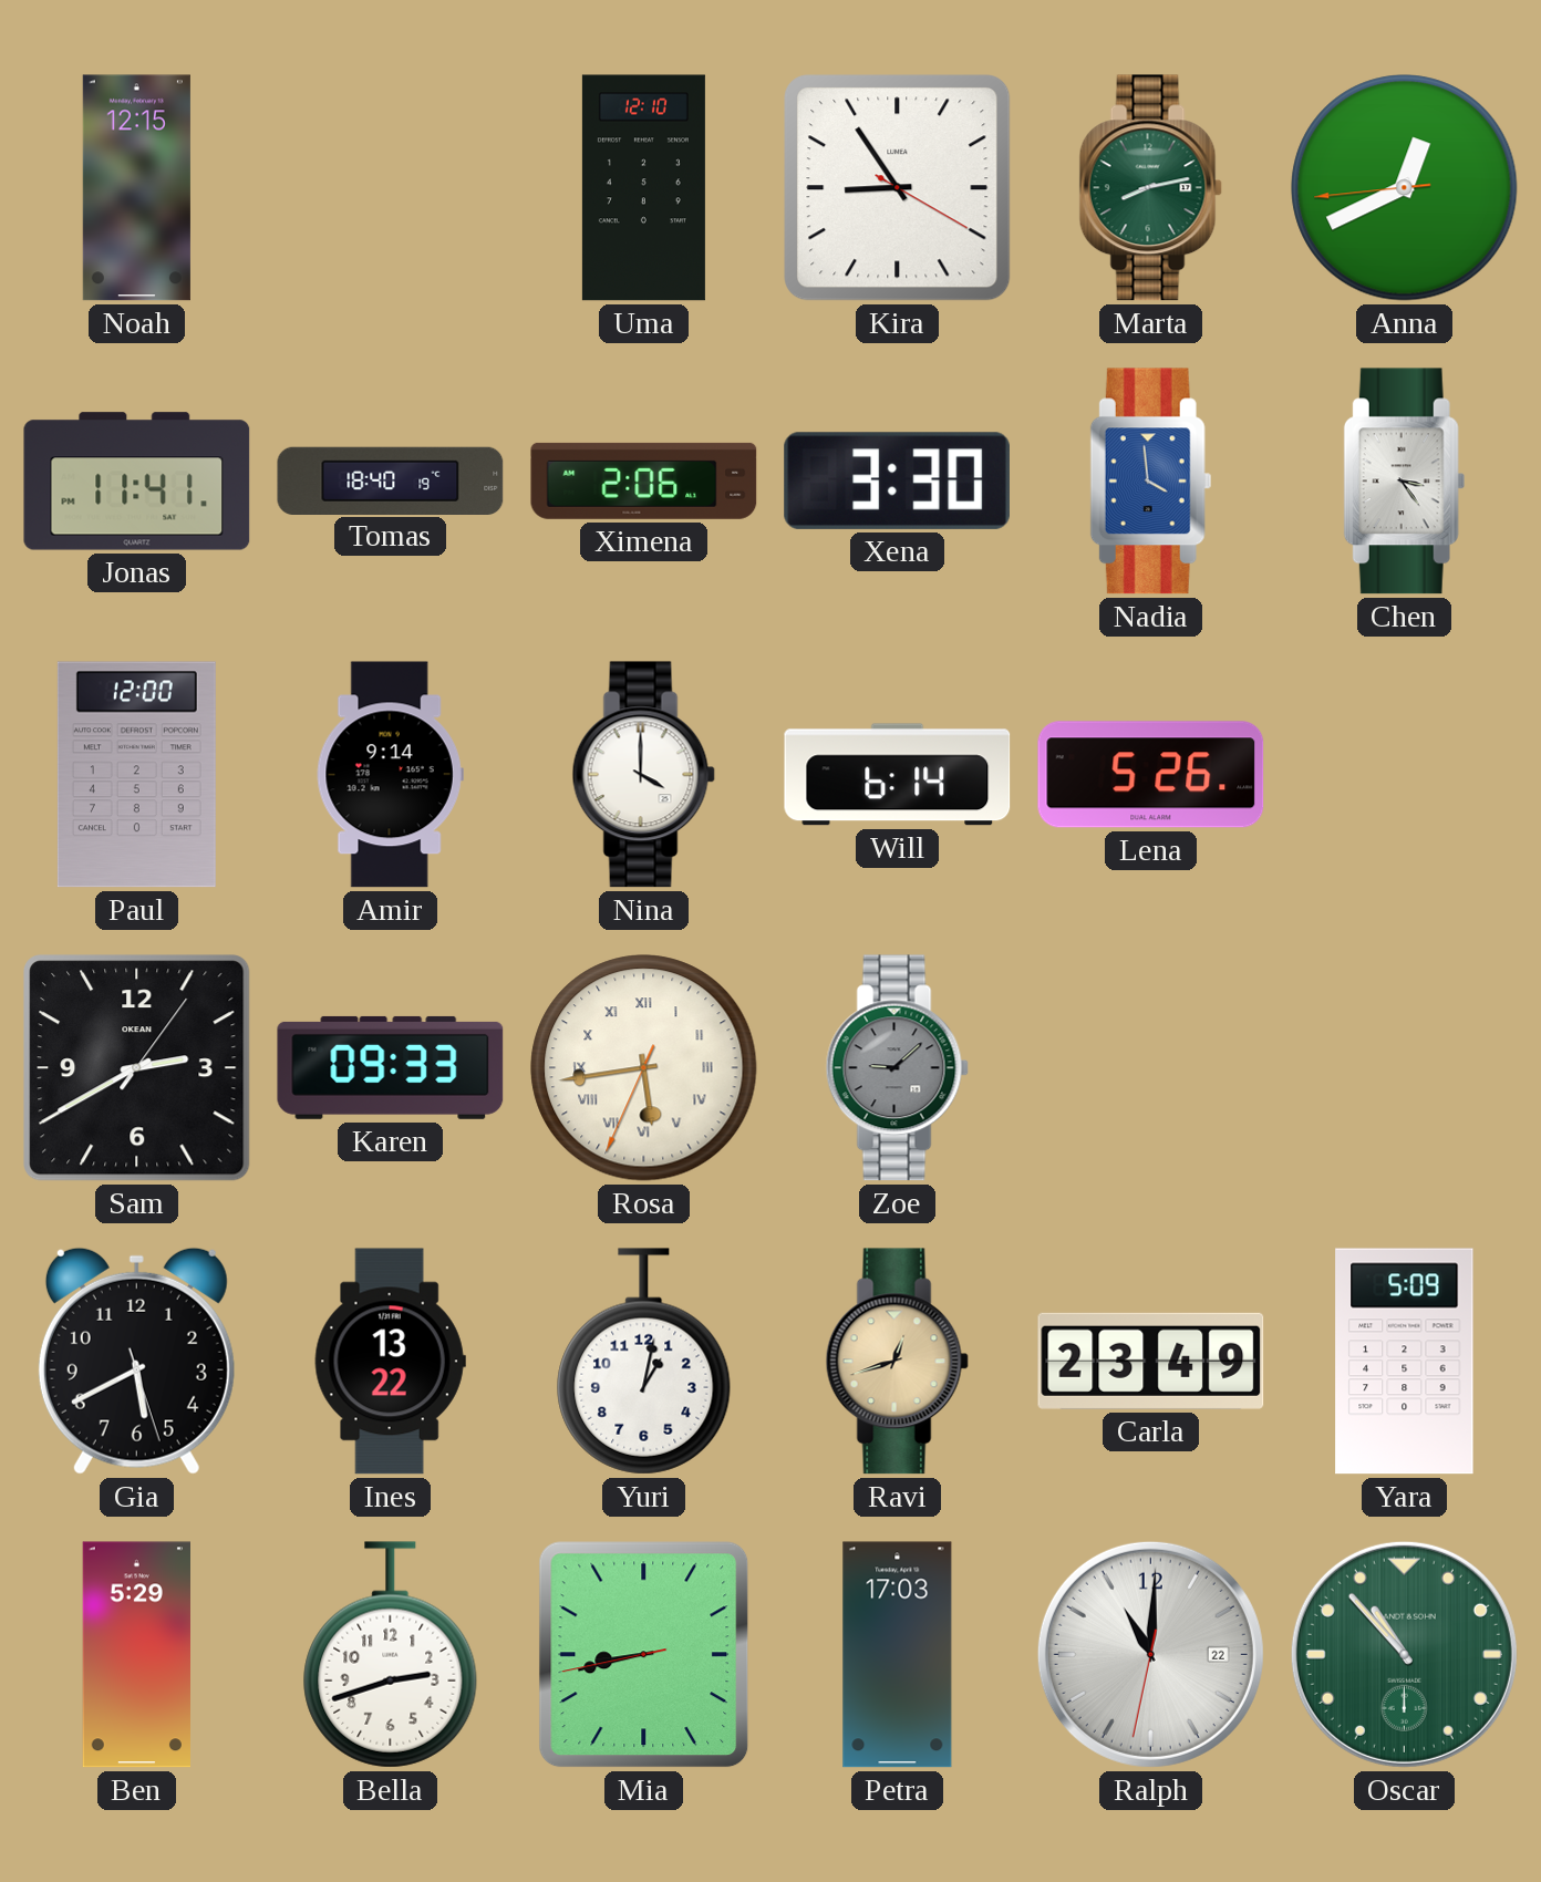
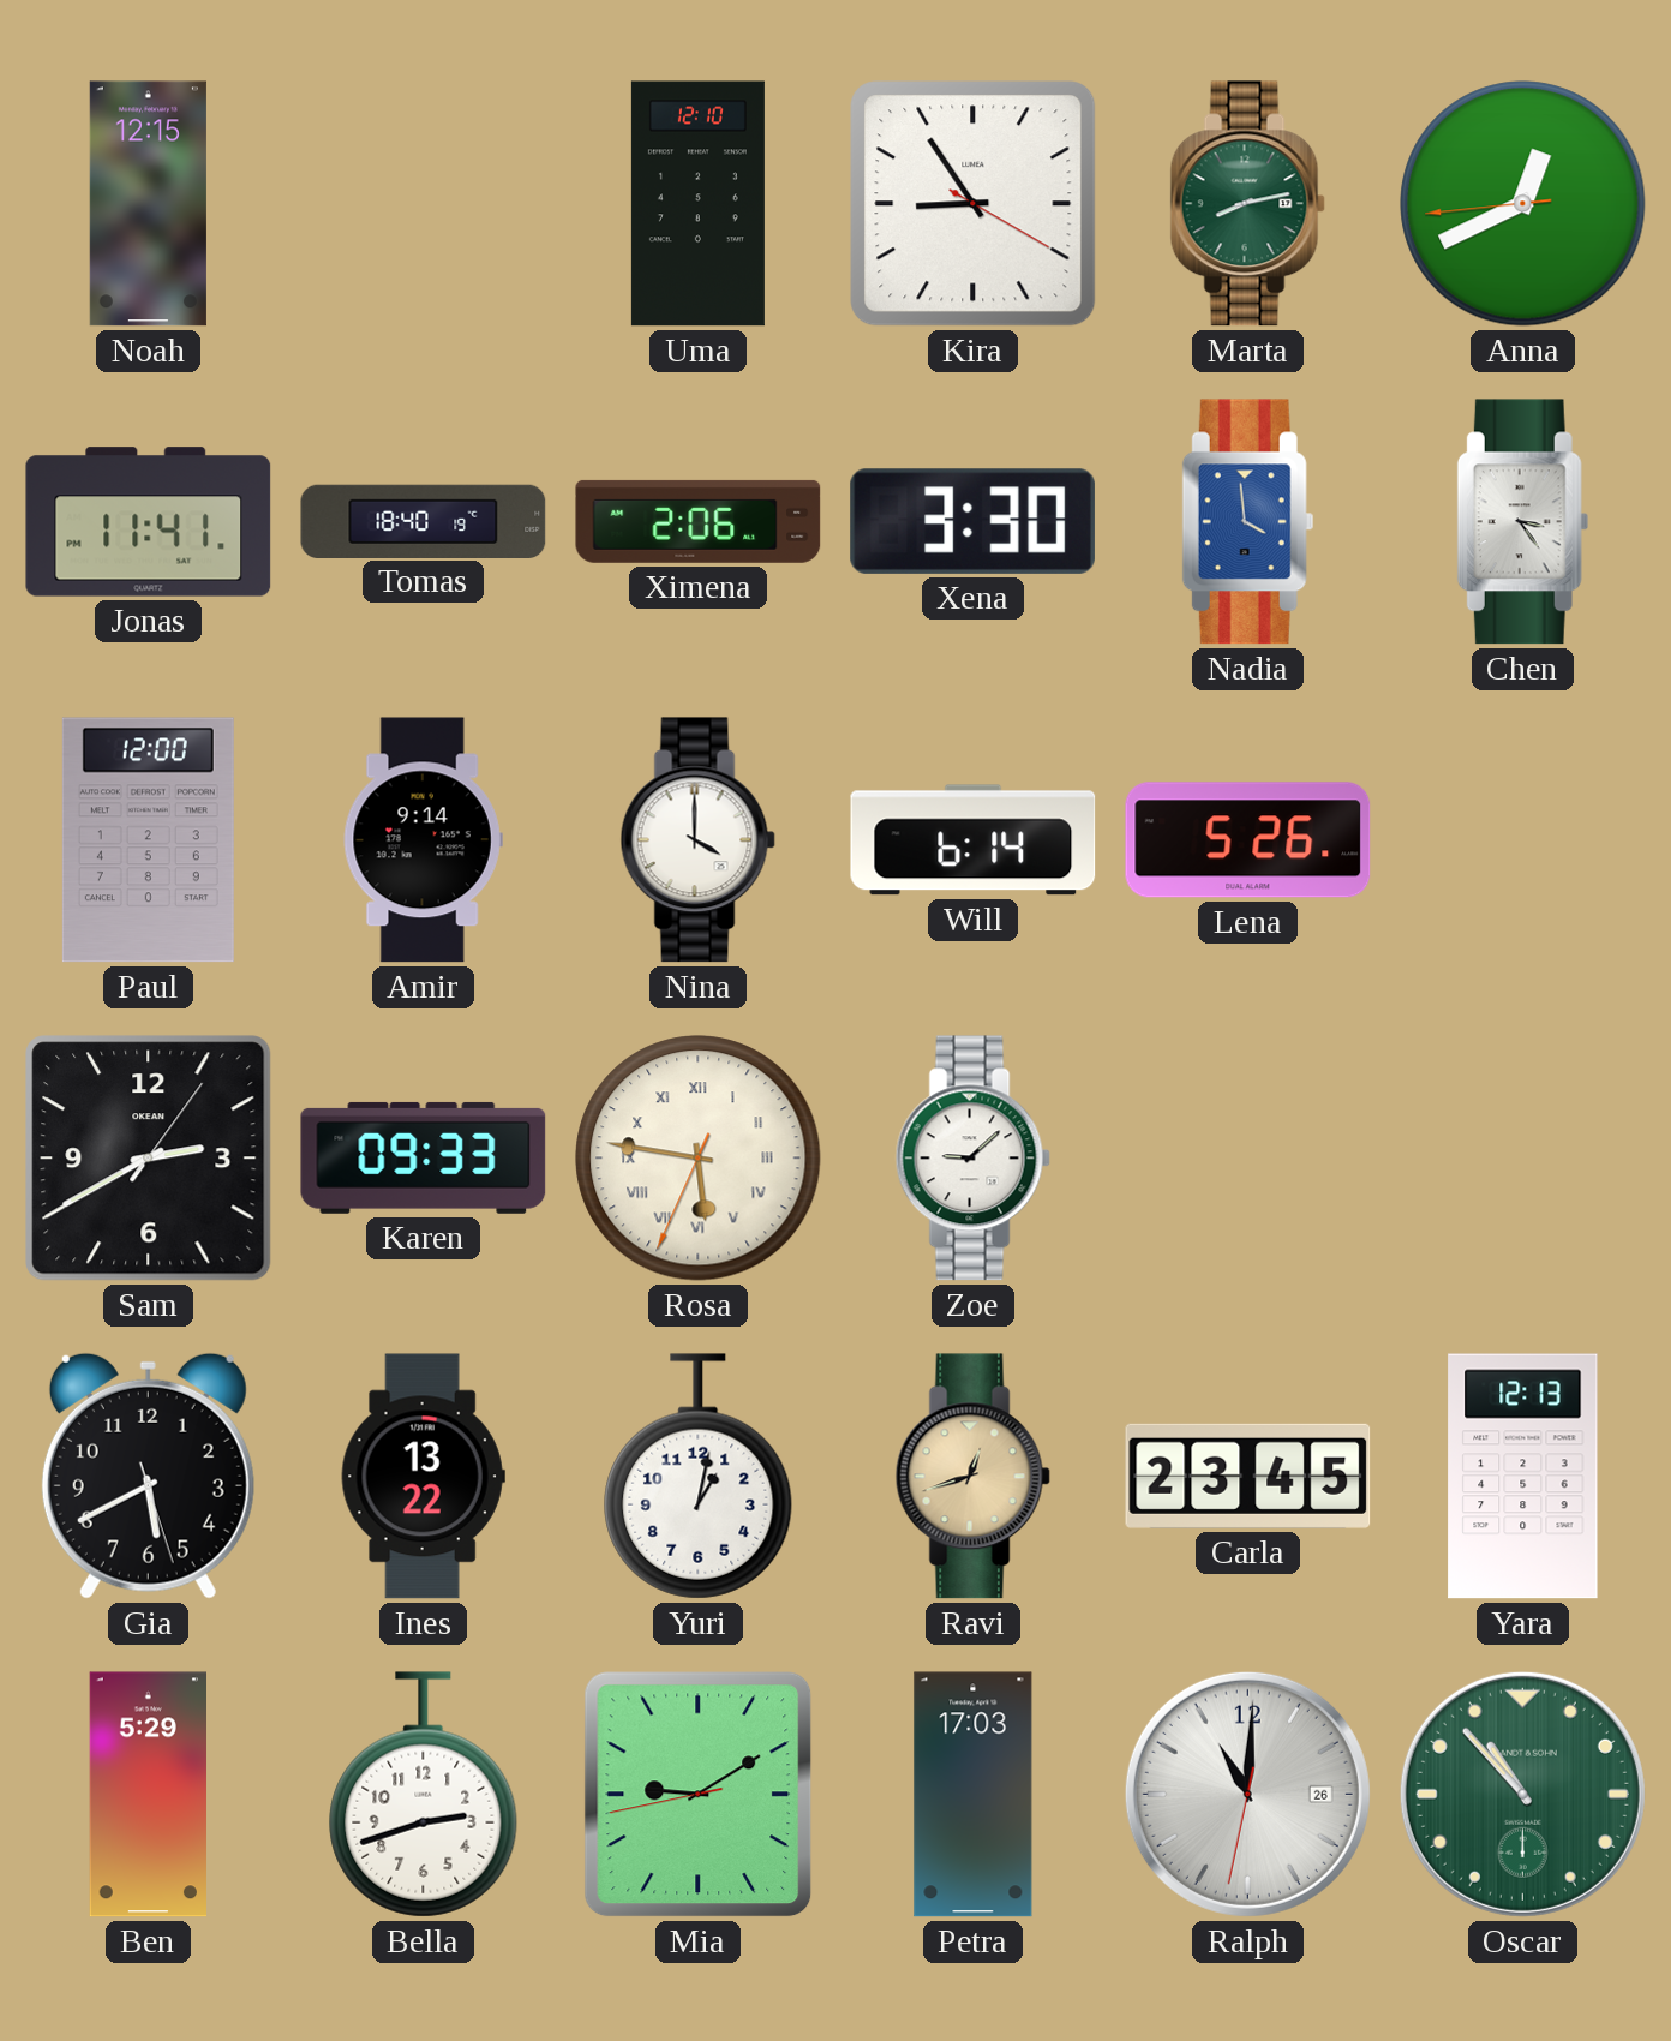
Rosa: 5:43 -> 5:46
Zoe dial: grey -> white
Carla: 23:49 -> 23:45
Yara: 5:09 -> 12:13
Mia: 8:42 -> 9:09
Ralph date: 22 -> 26
